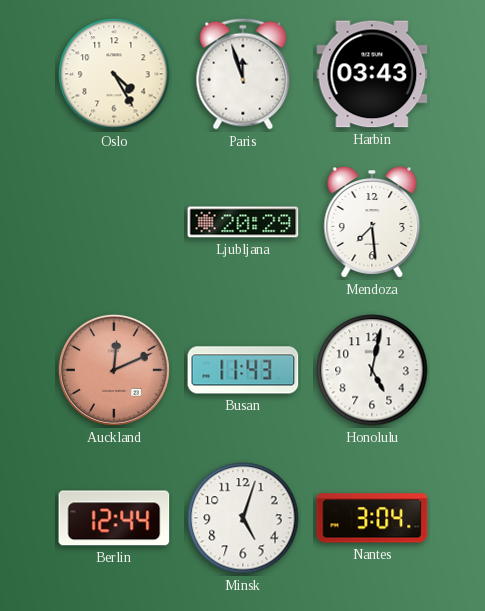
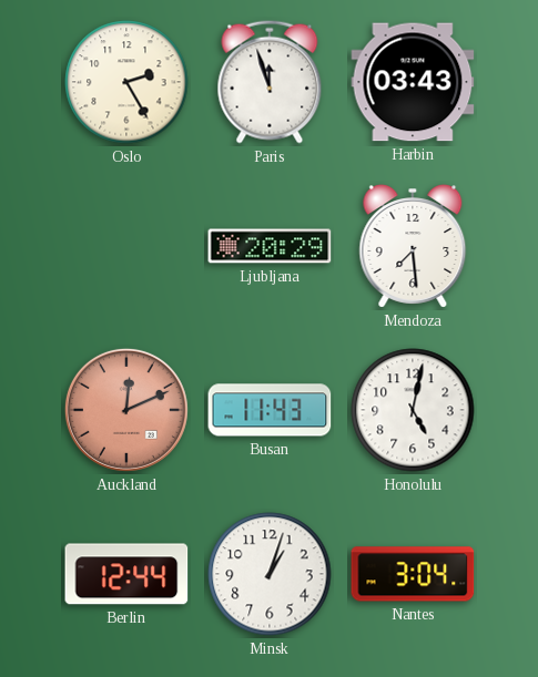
Oslo: 4:25 -> 2:25
Minsk: 5:03 -> 1:03
